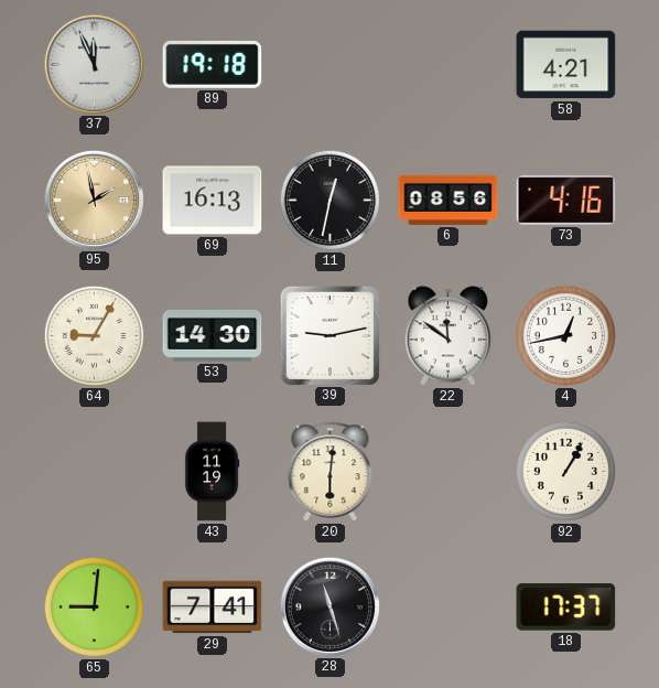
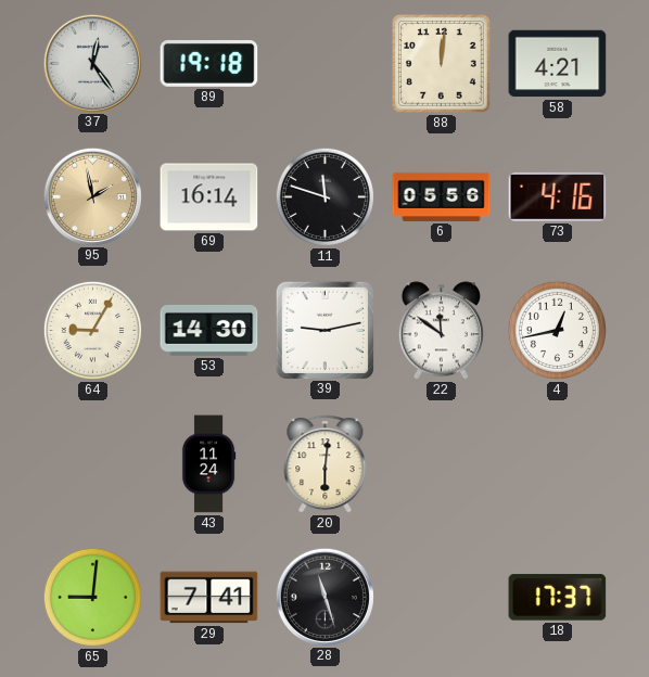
37: 11:56 -> 12:24
88: none -> 12:01
69: 16:13 -> 16:14
11: 12:32 -> 11:48
6: 08:56 -> 05:56
43: 11:19 -> 11:24
92: 1:05 -> none
